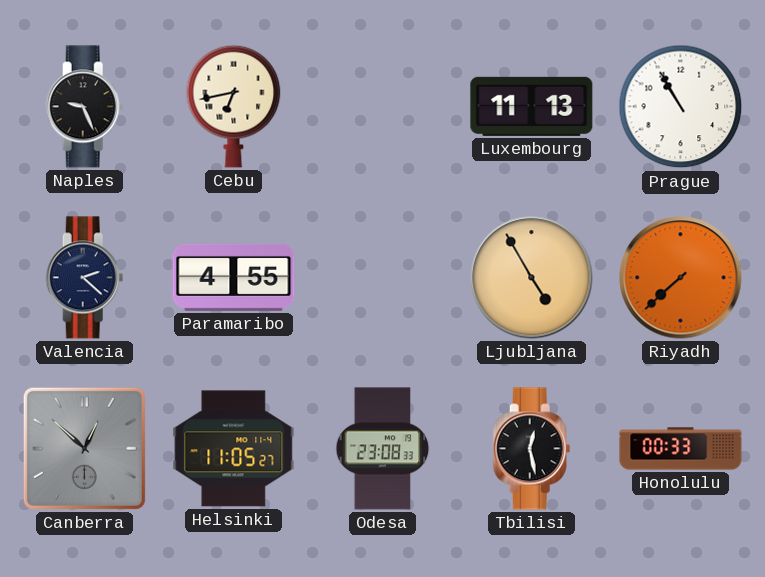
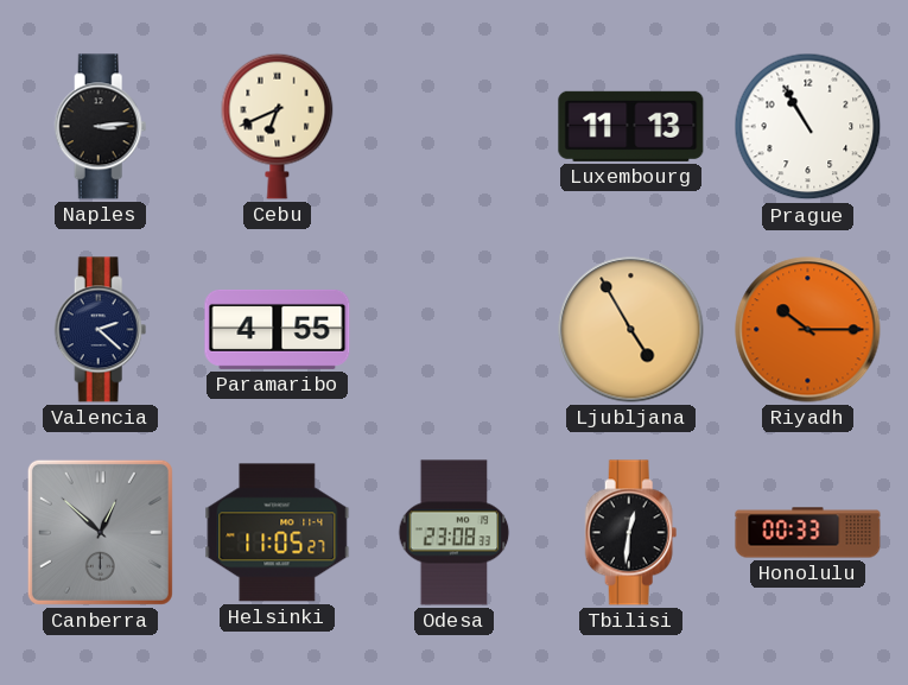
Naples: 9:26 -> 3:14
Cebu: 6:43 -> 6:41
Riyadh: 7:38 -> 10:15
Tbilisi: 12:28 -> 12:31
